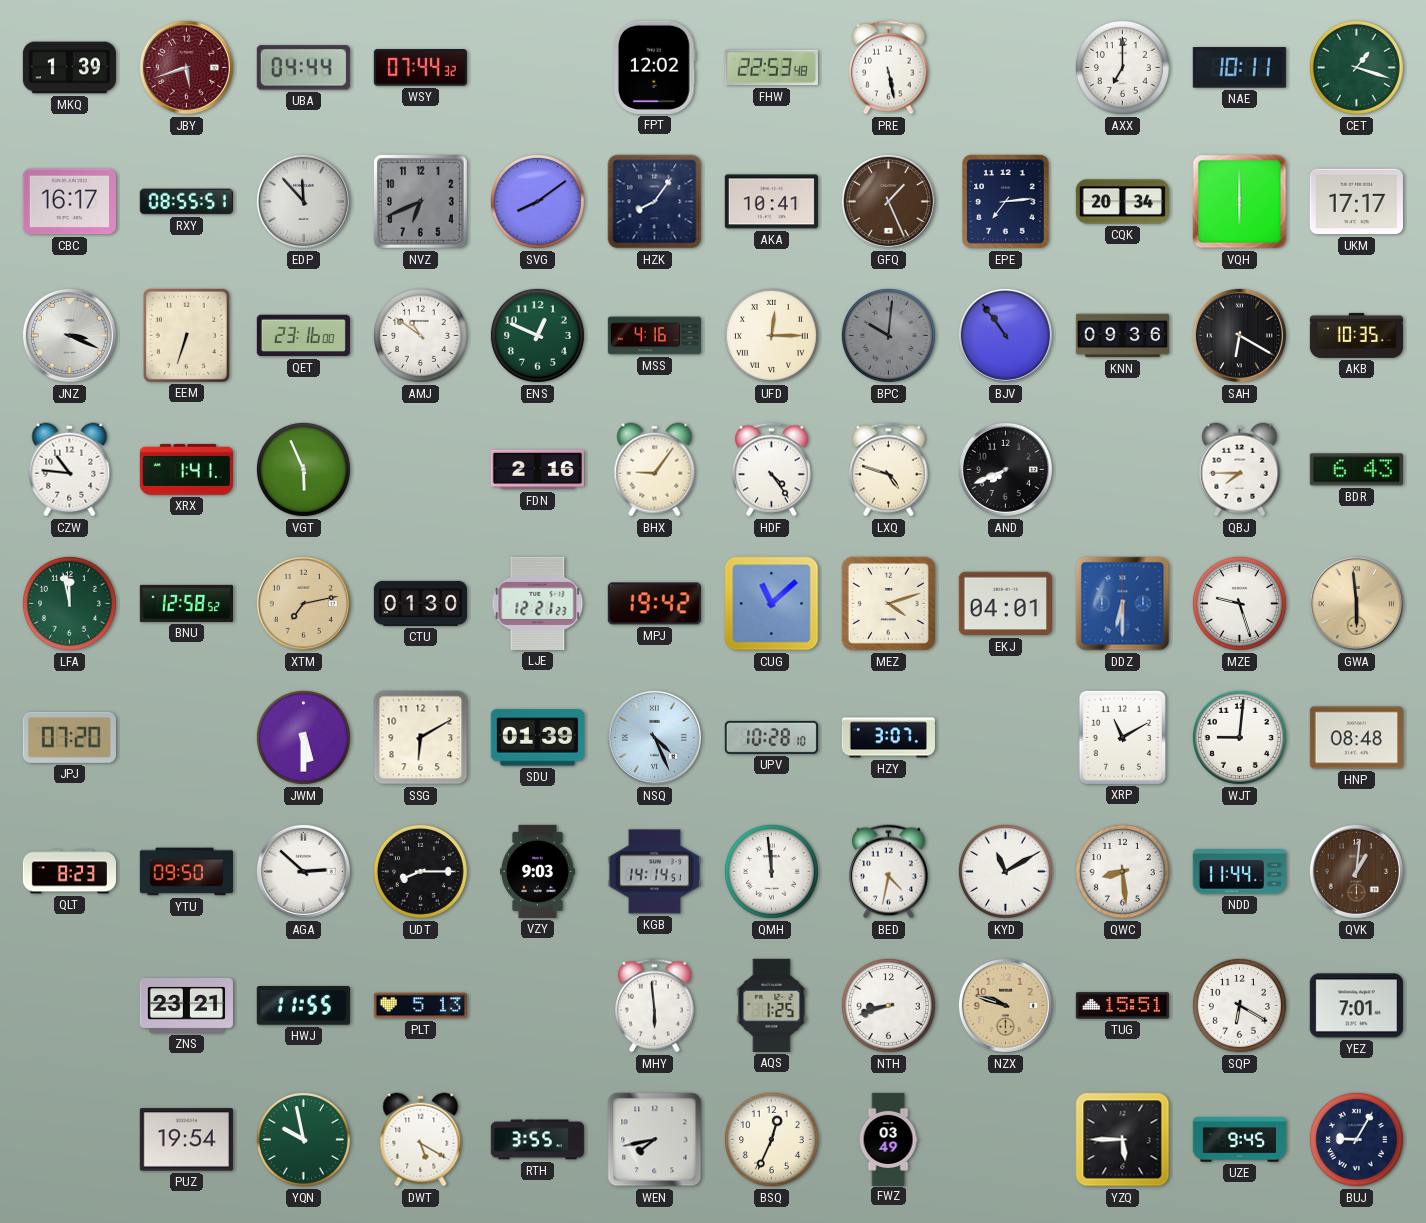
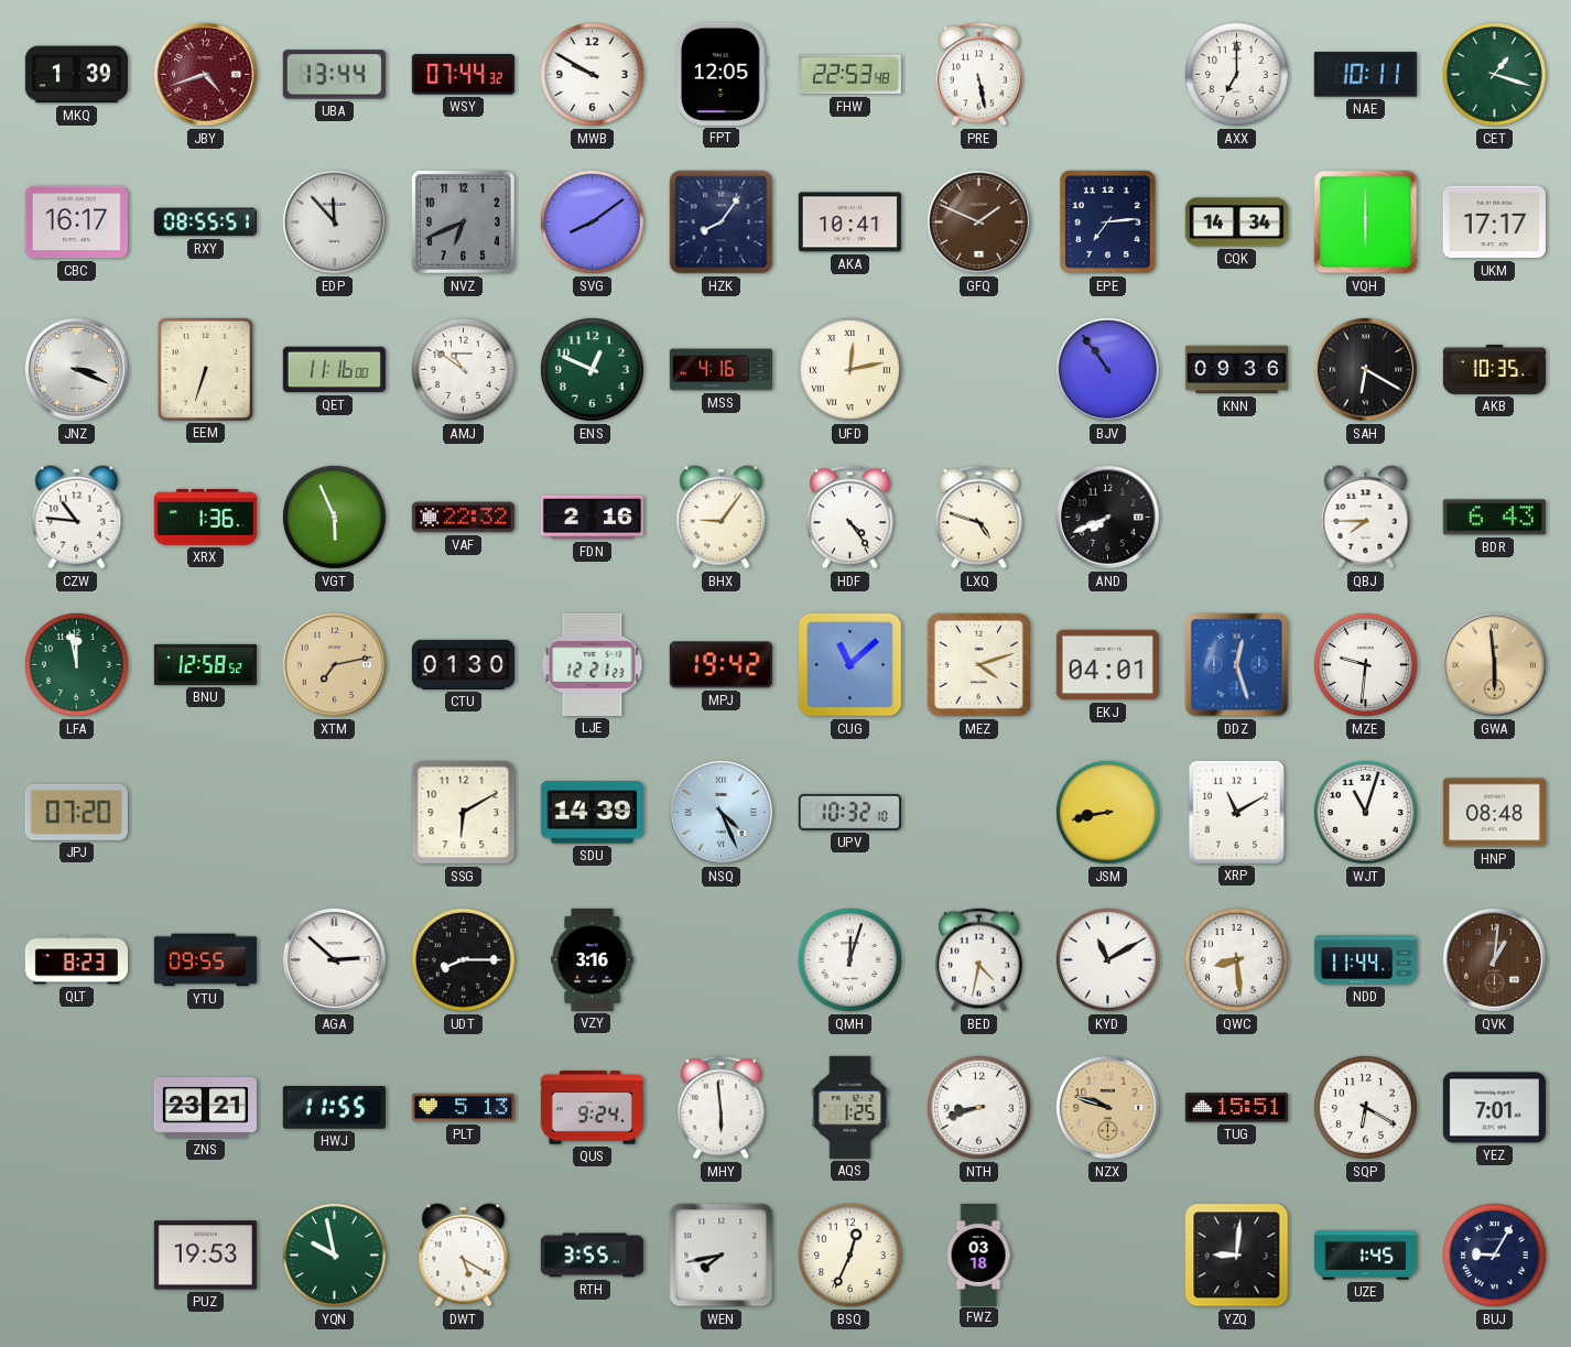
JBY: 5:42 -> 4:42
UBA: 04:44 -> 13:44
MWB: none -> 9:50
FPT: 12:02 -> 12:05
GFQ: 1:26 -> 1:49
CQK: 20:34 -> 14:34
QET: 23:16 -> 11:16
UFD: 12:15 -> 12:13
BPC: 10:01 -> none
XRX: 1:41 -> 1:36
VAF: none -> 22:32
DDZ: 6:30 -> 12:27
MZE: 9:27 -> 9:31
JWM: 5:30 -> none
SDU: 01:39 -> 14:39
UPV: 10:28 -> 10:32
HZY: 3:07 -> none
JSM: none -> 8:43
WJT: 9:01 -> 11:03
YTU: 09:50 -> 09:55
VZY: 9:03 -> 3:16
KGB: 14:14 -> none
QMH: 11:59 -> 12:03
QUS: none -> 9:24
PUZ: 19:54 -> 19:53
FWZ: 03:49 -> 03:18
YZQ: 5:45 -> 9:01
UZE: 9:45 -> 1:45
